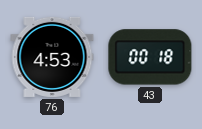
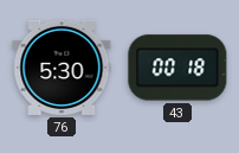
76: 4:53 -> 5:30
